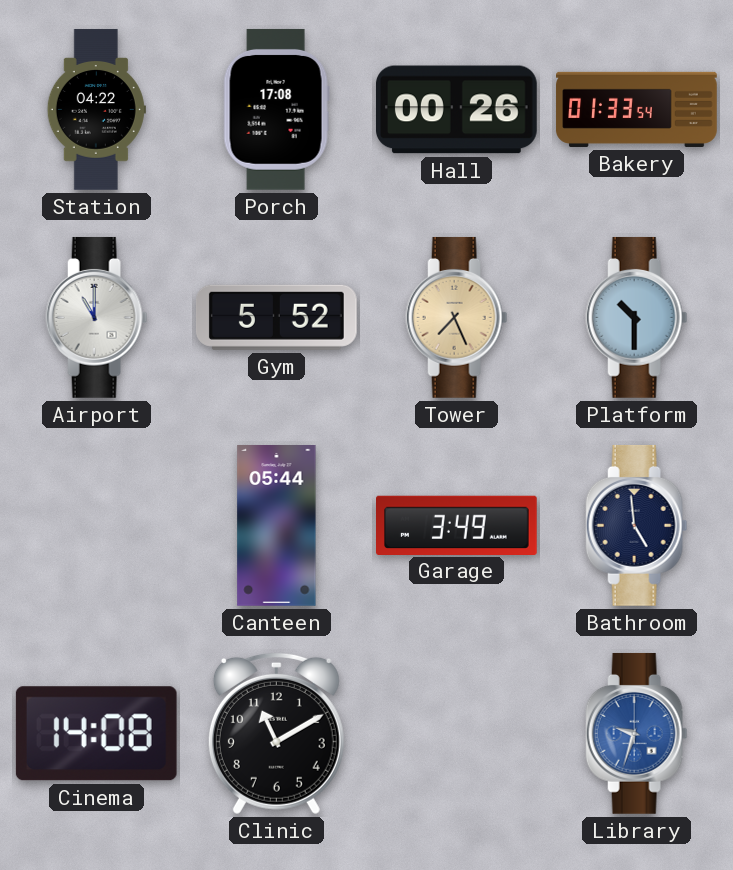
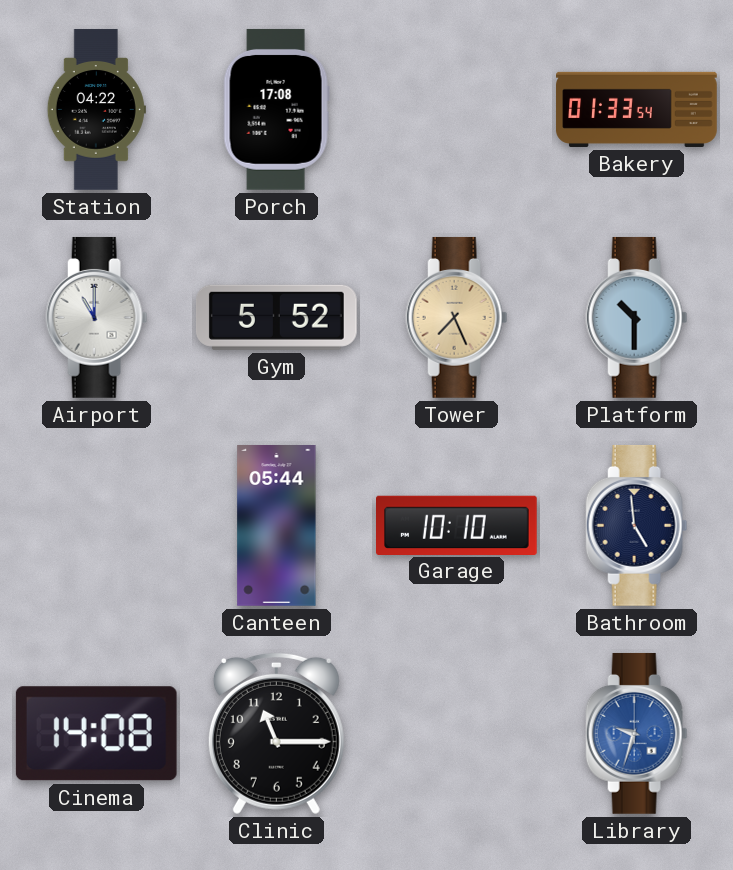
Hall: 00:26 -> none
Garage: 3:49 -> 10:10
Clinic: 11:10 -> 11:15
